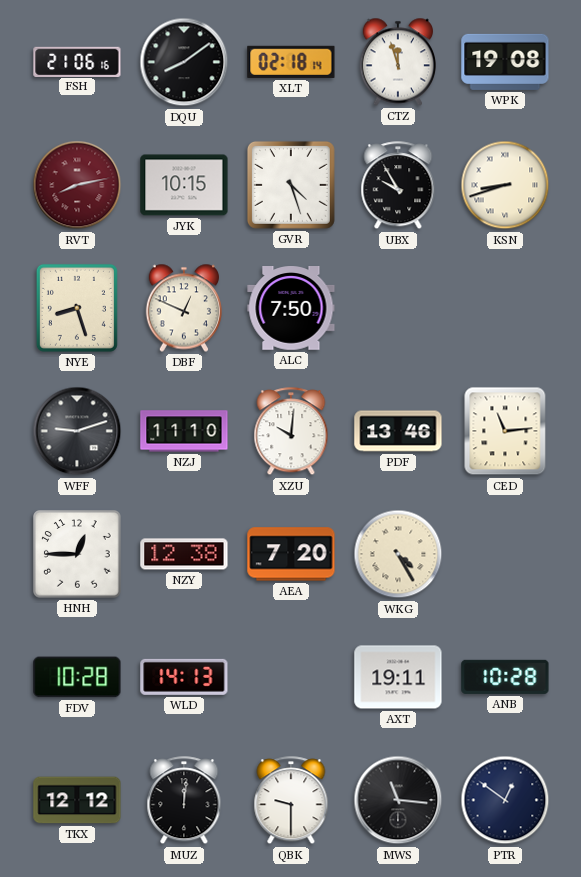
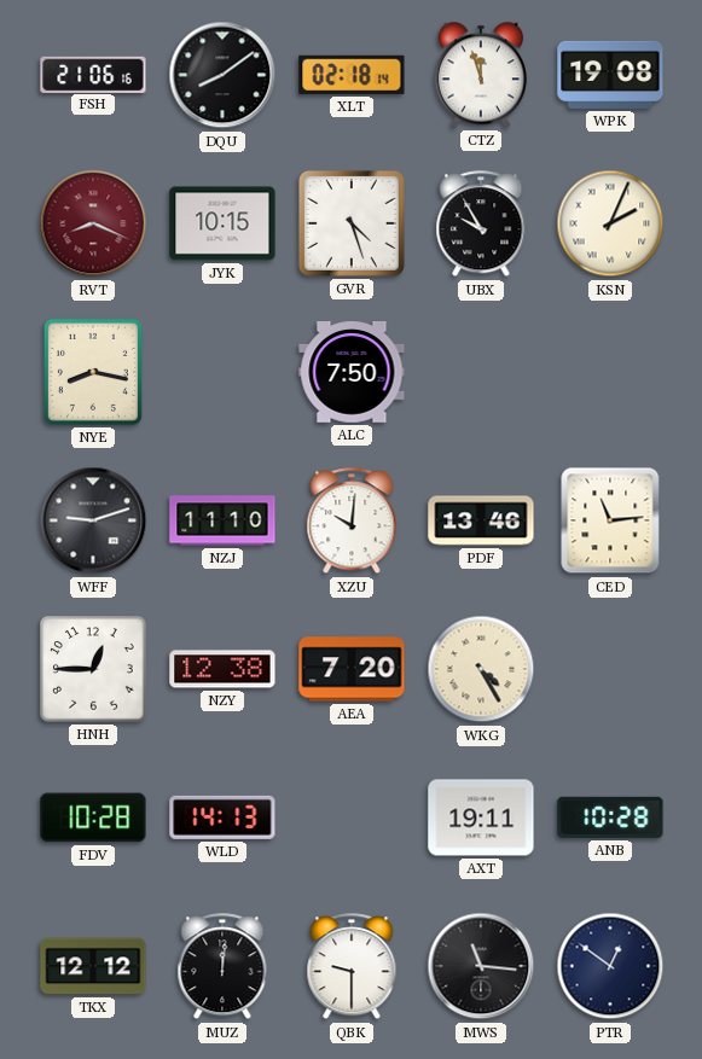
RVT: 8:13 -> 8:19
KSN: 8:42 -> 2:04
NYE: 8:27 -> 8:17
DBF: 12:49 -> none
